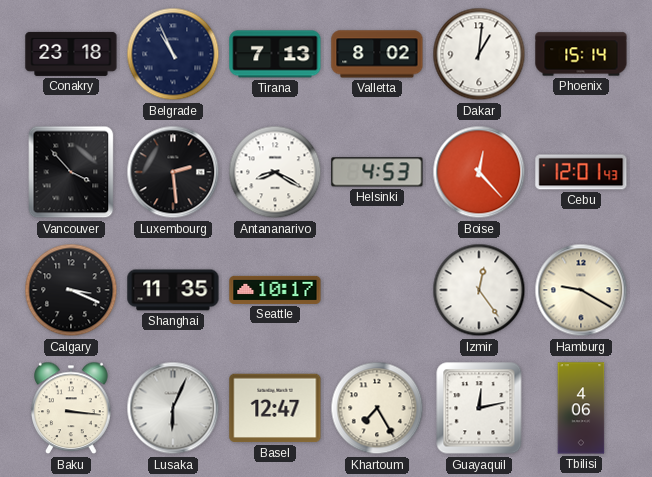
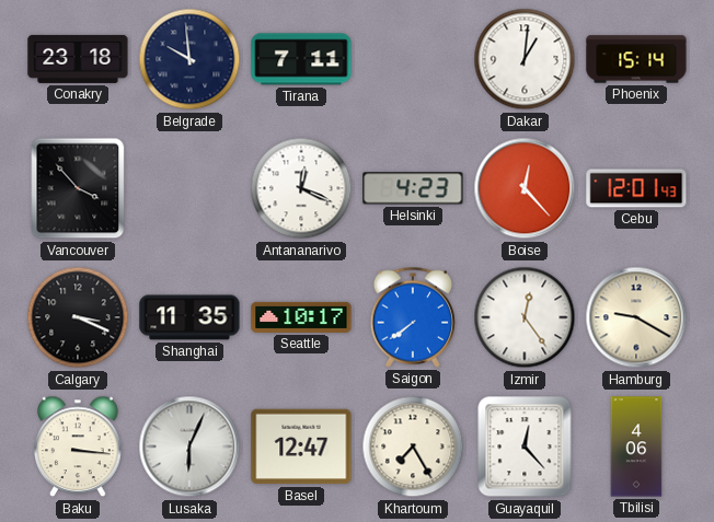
Belgrade: 10:56 -> 9:59
Tirana: 7:13 -> 7:11
Valletta: 8:02 -> none
Luxembourg: 2:29 -> none
Antananarivo: 8:20 -> 12:19
Helsinki: 4:53 -> 4:23
Saigon: none -> 7:39
Guayaquil: 12:13 -> 12:23
